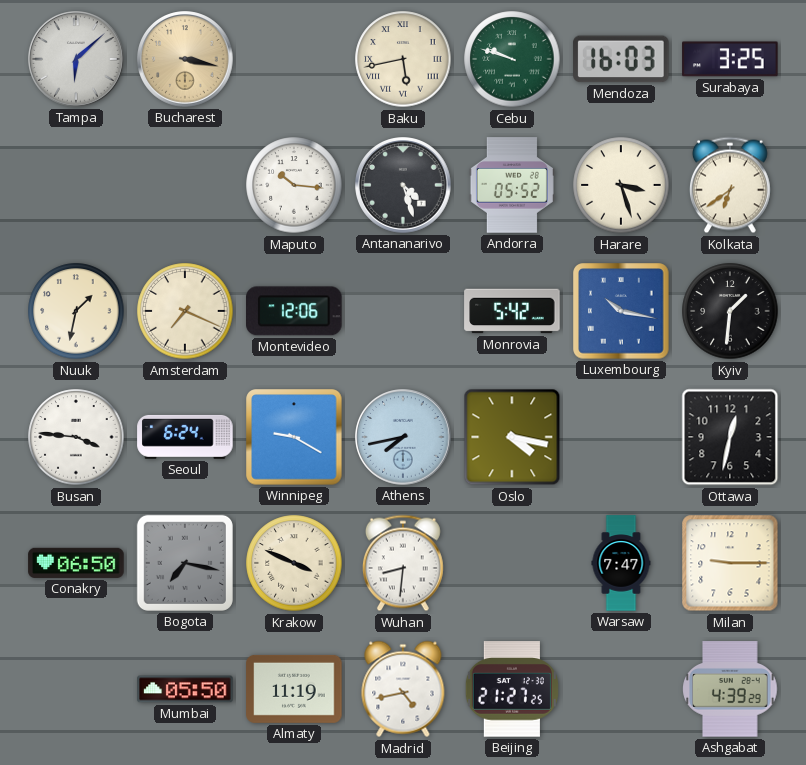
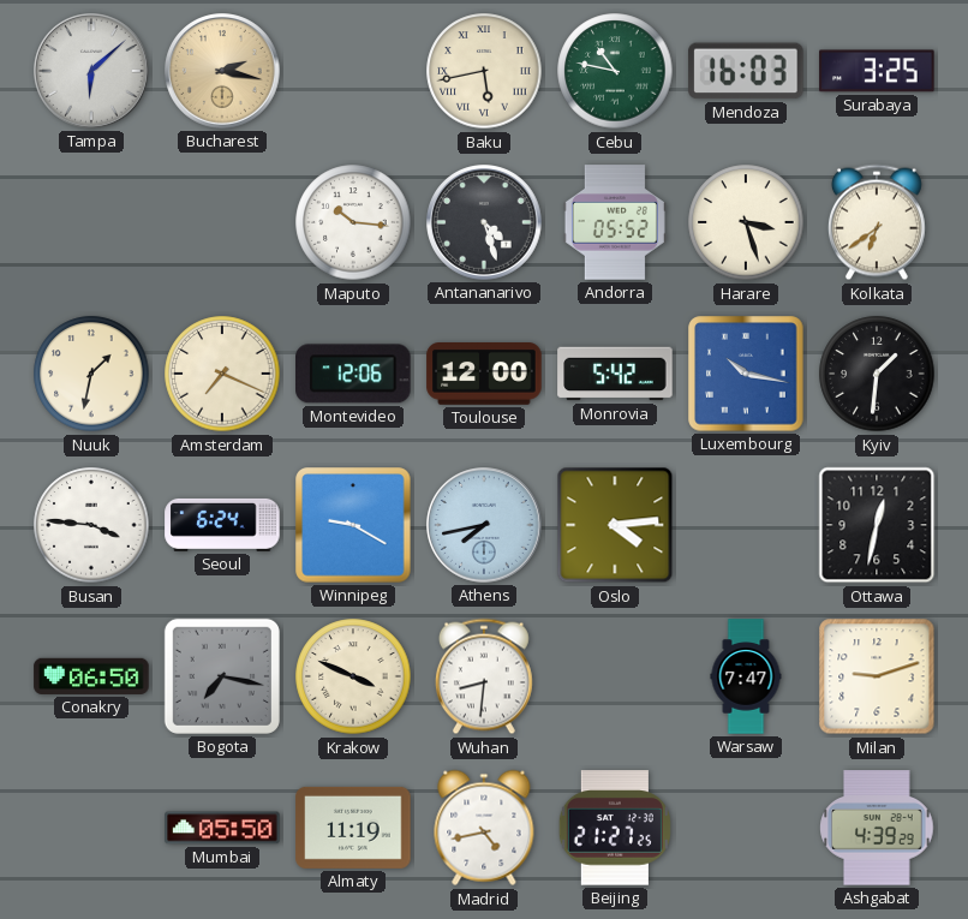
Bucharest: 3:17 -> 2:17
Cebu: 9:48 -> 10:47
Toulouse: none -> 12:00
Oslo: 4:17 -> 4:14
Milan: 9:15 -> 9:12
